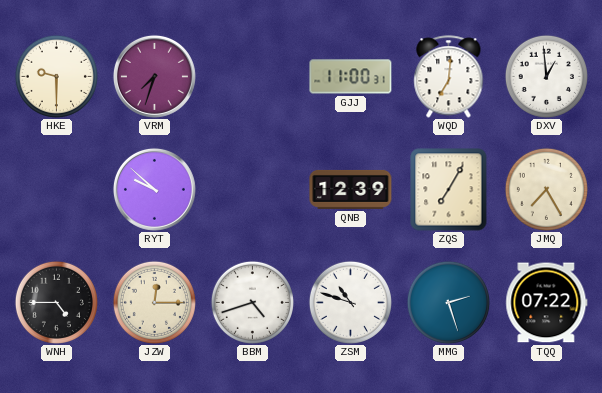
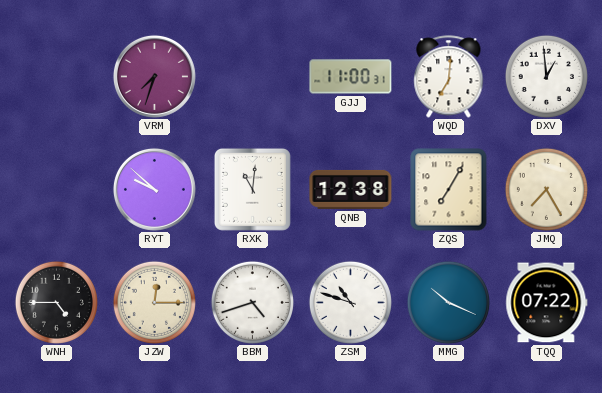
HKE: 9:30 -> none
RXK: none -> 11:01
QNB: 12:39 -> 12:38
MMG: 2:27 -> 10:19
